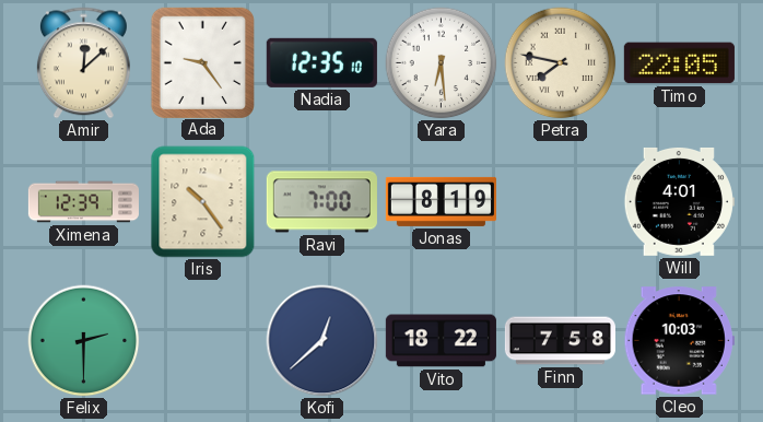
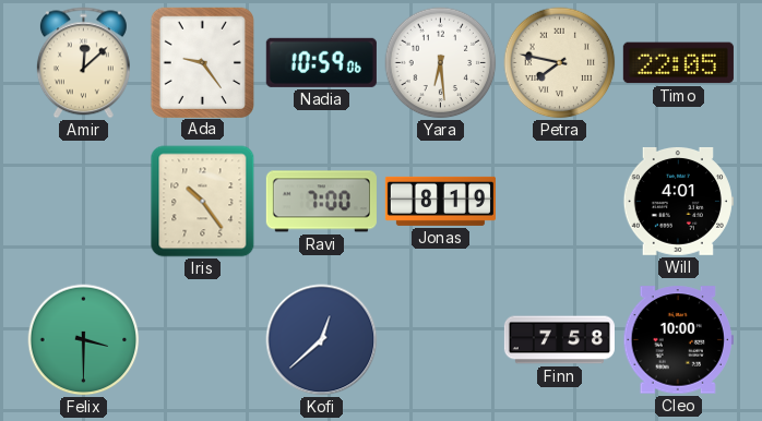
Nadia: 12:35 -> 10:59
Ximena: 12:39 -> none
Felix: 2:30 -> 3:30
Vito: 18:22 -> none
Cleo: 10:03 -> 10:00
